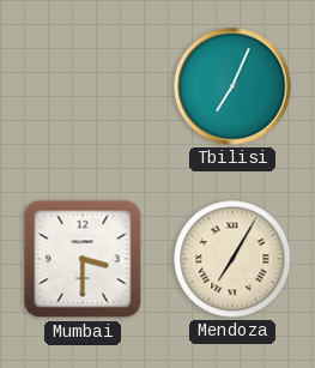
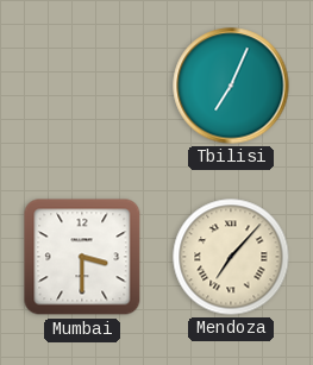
Mendoza: 7:05 -> 7:07
